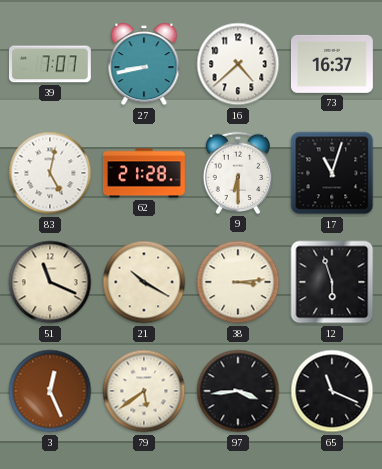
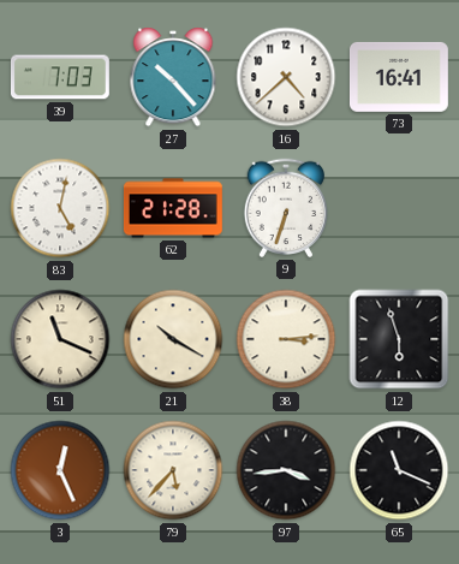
39: 7:07 -> 7:03
27: 8:43 -> 10:23
73: 16:37 -> 16:41
9: 6:30 -> 6:33
17: 11:03 -> none
79: 5:39 -> 5:37
